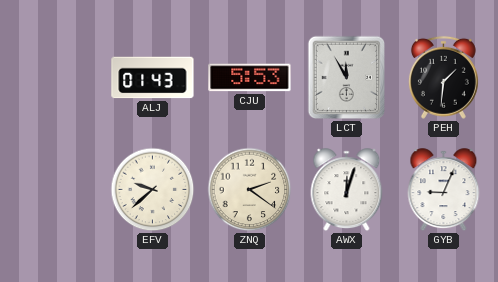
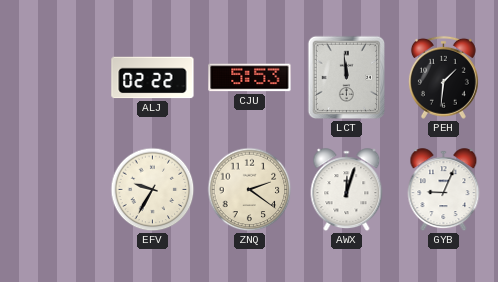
ALJ: 01:43 -> 02:22
LCT: 11:55 -> 11:59
EFV: 9:38 -> 9:35
